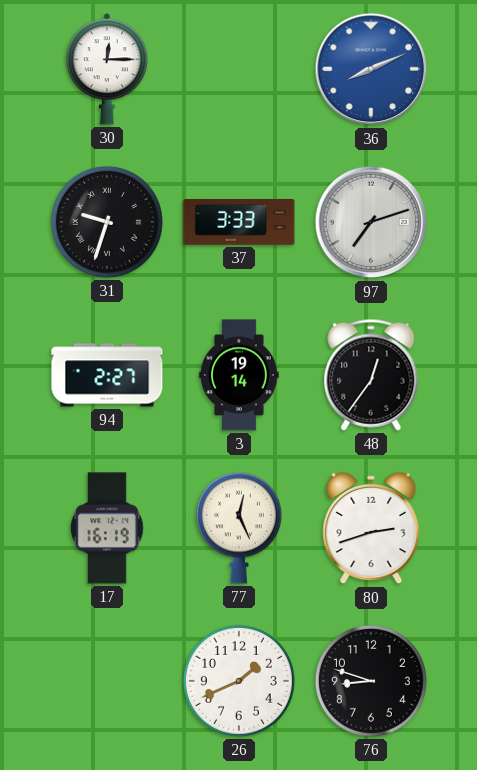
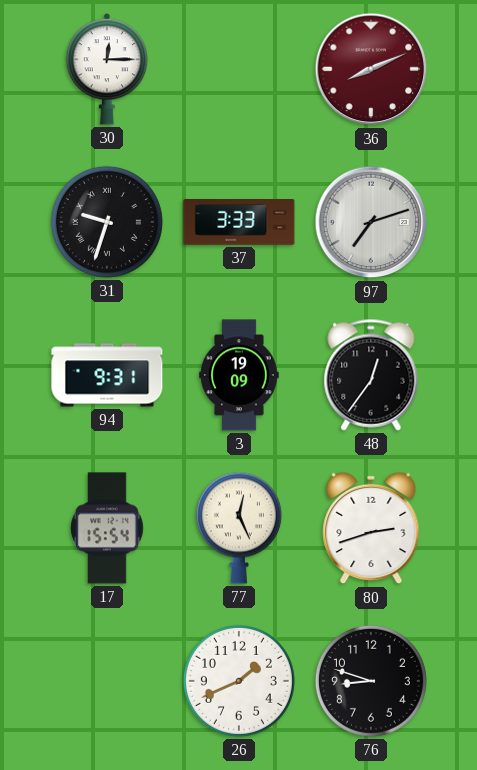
36 dial: blue -> burgundy
94: 2:27 -> 9:31
3: 19:14 -> 19:09
17: 16:19 -> 15:54
